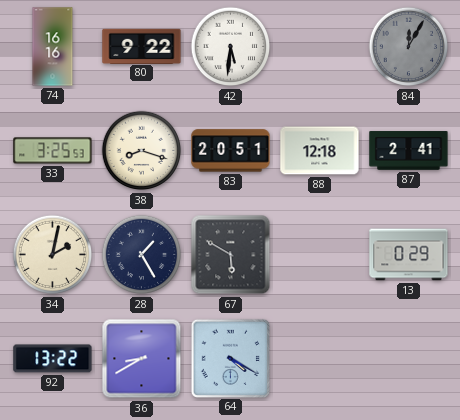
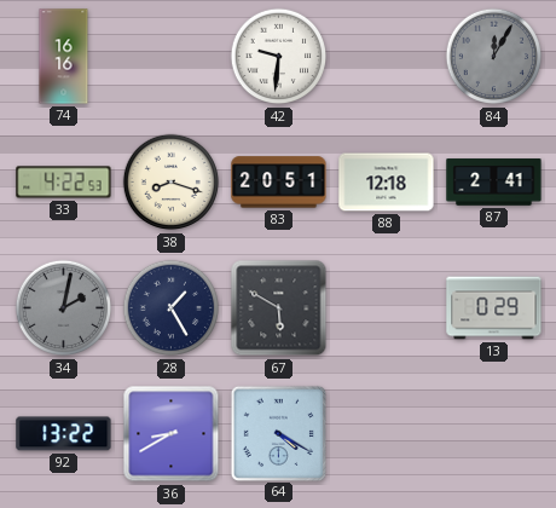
80: 9:22 -> none
42: 5:31 -> 9:31
33: 3:25 -> 4:22
34 dial: cream -> grey
